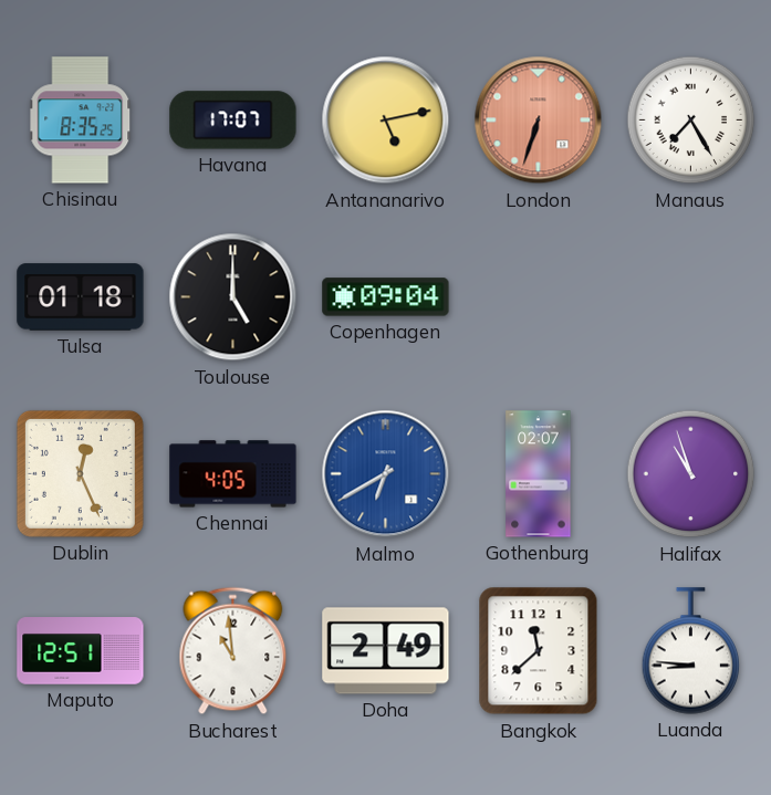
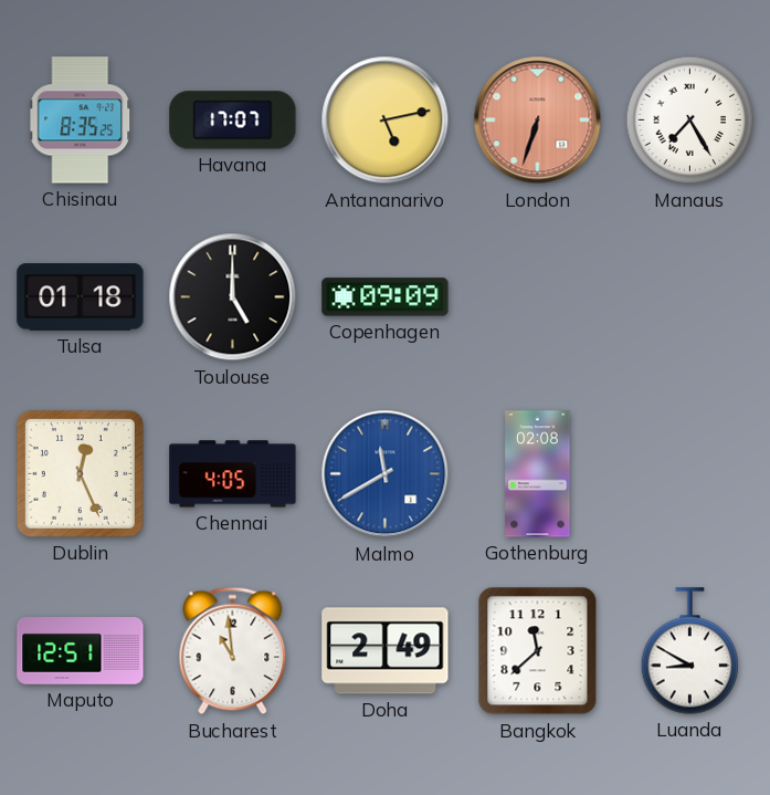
Copenhagen: 09:04 -> 09:09
Malmo: 6:40 -> 11:40
Gothenburg: 02:07 -> 02:08
Halifax: 10:57 -> none
Luanda: 8:46 -> 8:50
